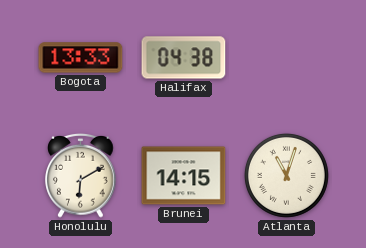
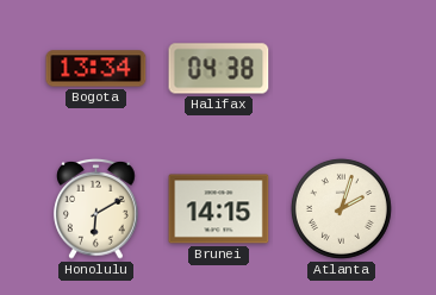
Bogota: 13:33 -> 13:34
Atlanta: 11:03 -> 2:03
